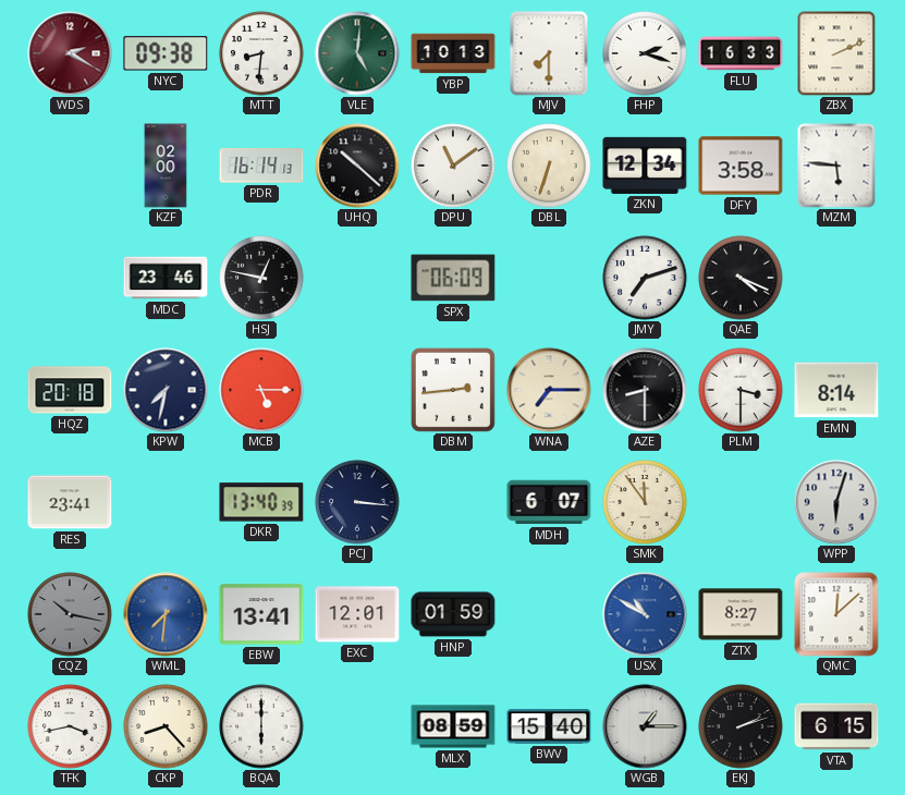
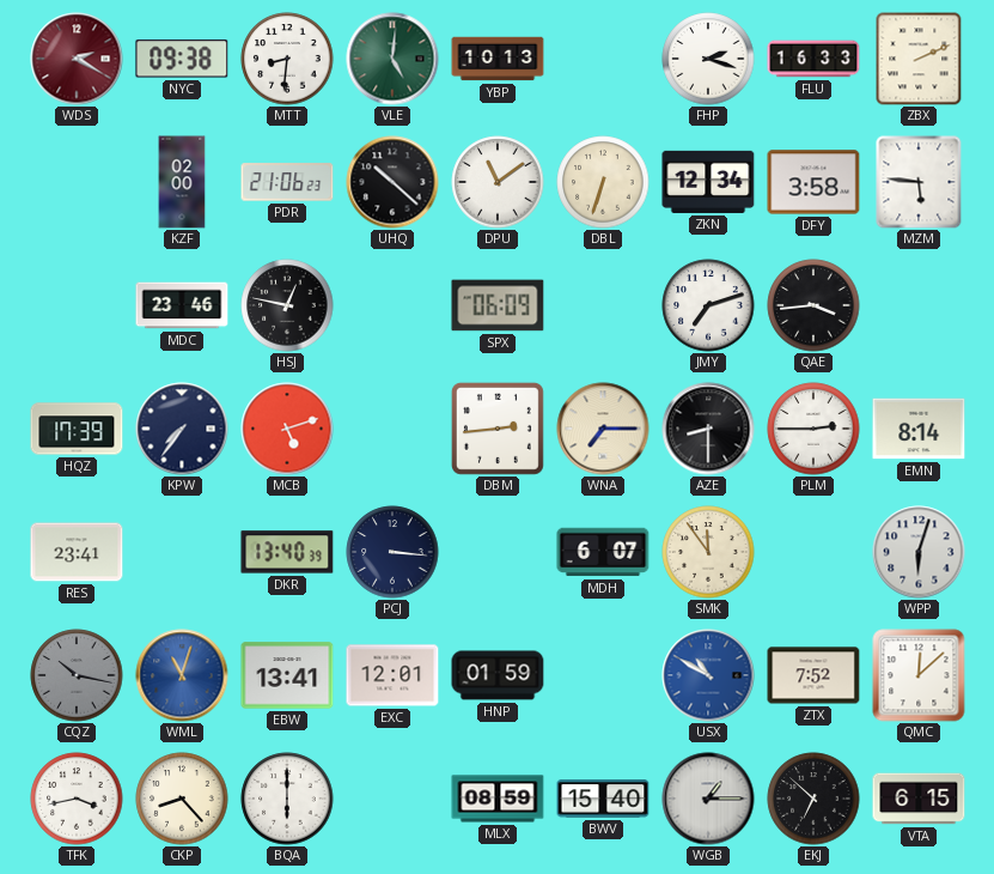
MJV: 7:30 -> none
PDR: 16:14 -> 21:06
QAE: 4:19 -> 3:44
HQZ: 20:18 -> 17:39
KPW: 7:32 -> 7:36
MCB: 5:15 -> 5:12
PLM: 3:30 -> 2:45
WML: 7:31 -> 11:03
ZTX: 8:27 -> 7:52
EKJ: 2:12 -> 6:52
